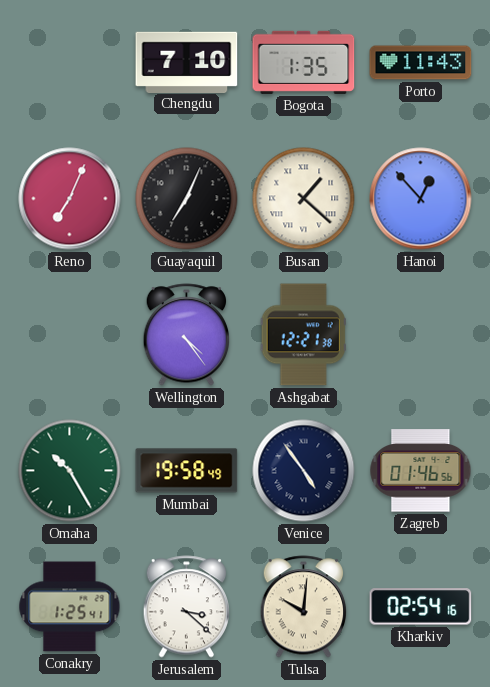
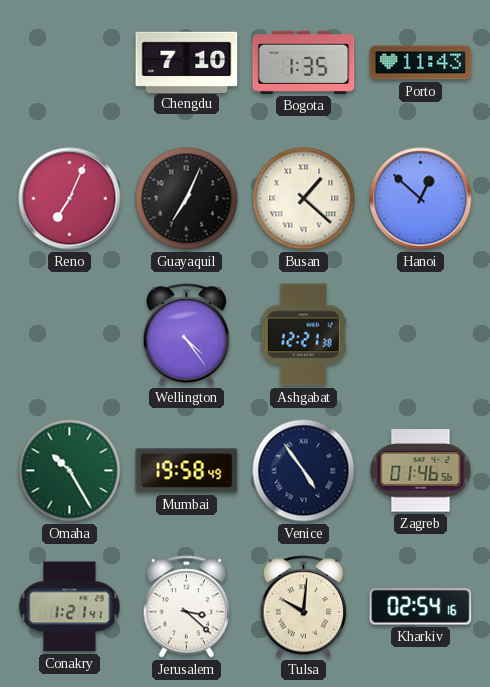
Hanoi: 12:53 -> 12:52
Conakry: 1:25 -> 1:21
